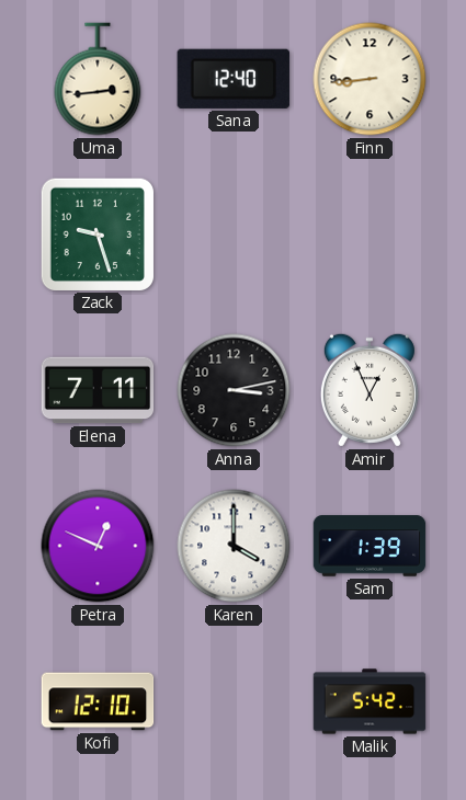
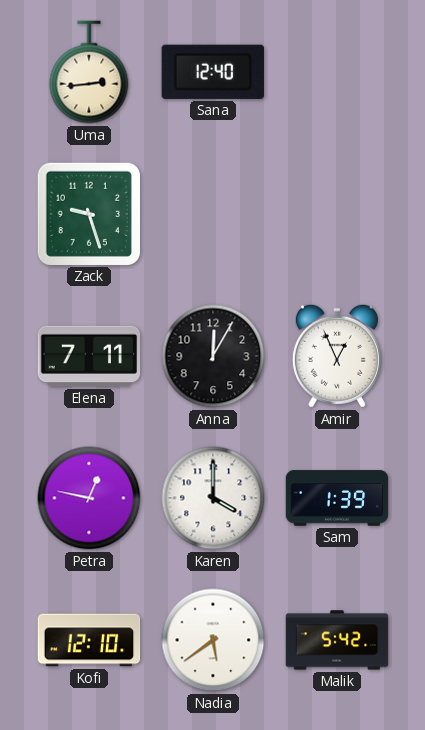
Finn: 8:44 -> none
Anna: 3:13 -> 12:05
Petra: 12:49 -> 12:47
Nadia: none -> 5:39
